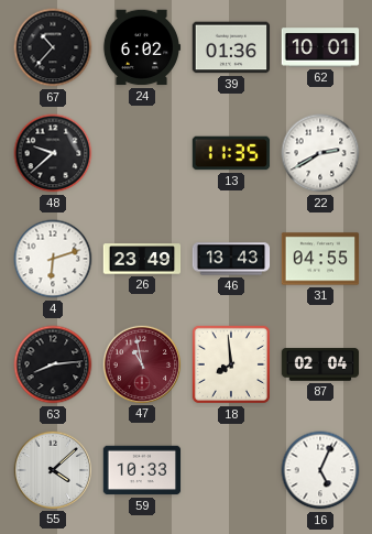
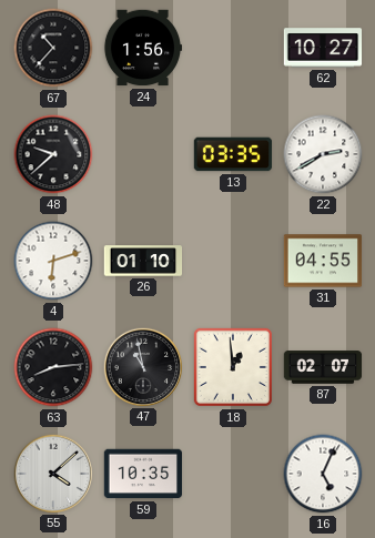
24: 6:02 -> 1:56
39: 01:36 -> none
62: 10:01 -> 10:27
13: 11:35 -> 03:35
26: 23:49 -> 01:10
46: 13:43 -> none
47 dial: burgundy -> black
18: 7:59 -> 12:59
87: 02:04 -> 02:07
59: 10:33 -> 10:35
